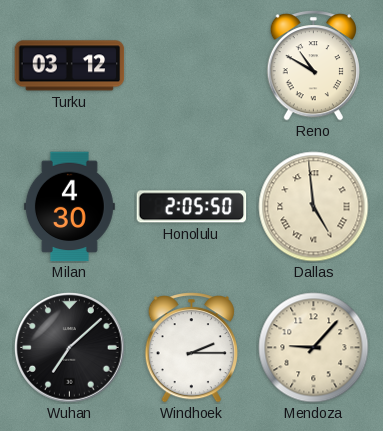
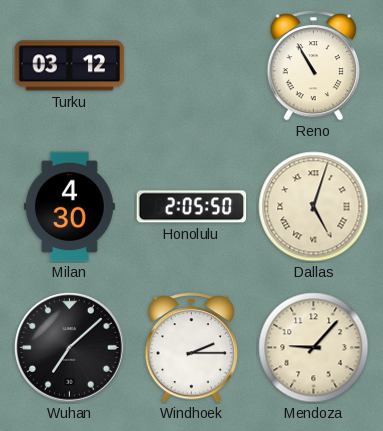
Reno: 10:50 -> 10:55
Dallas: 4:59 -> 5:03
